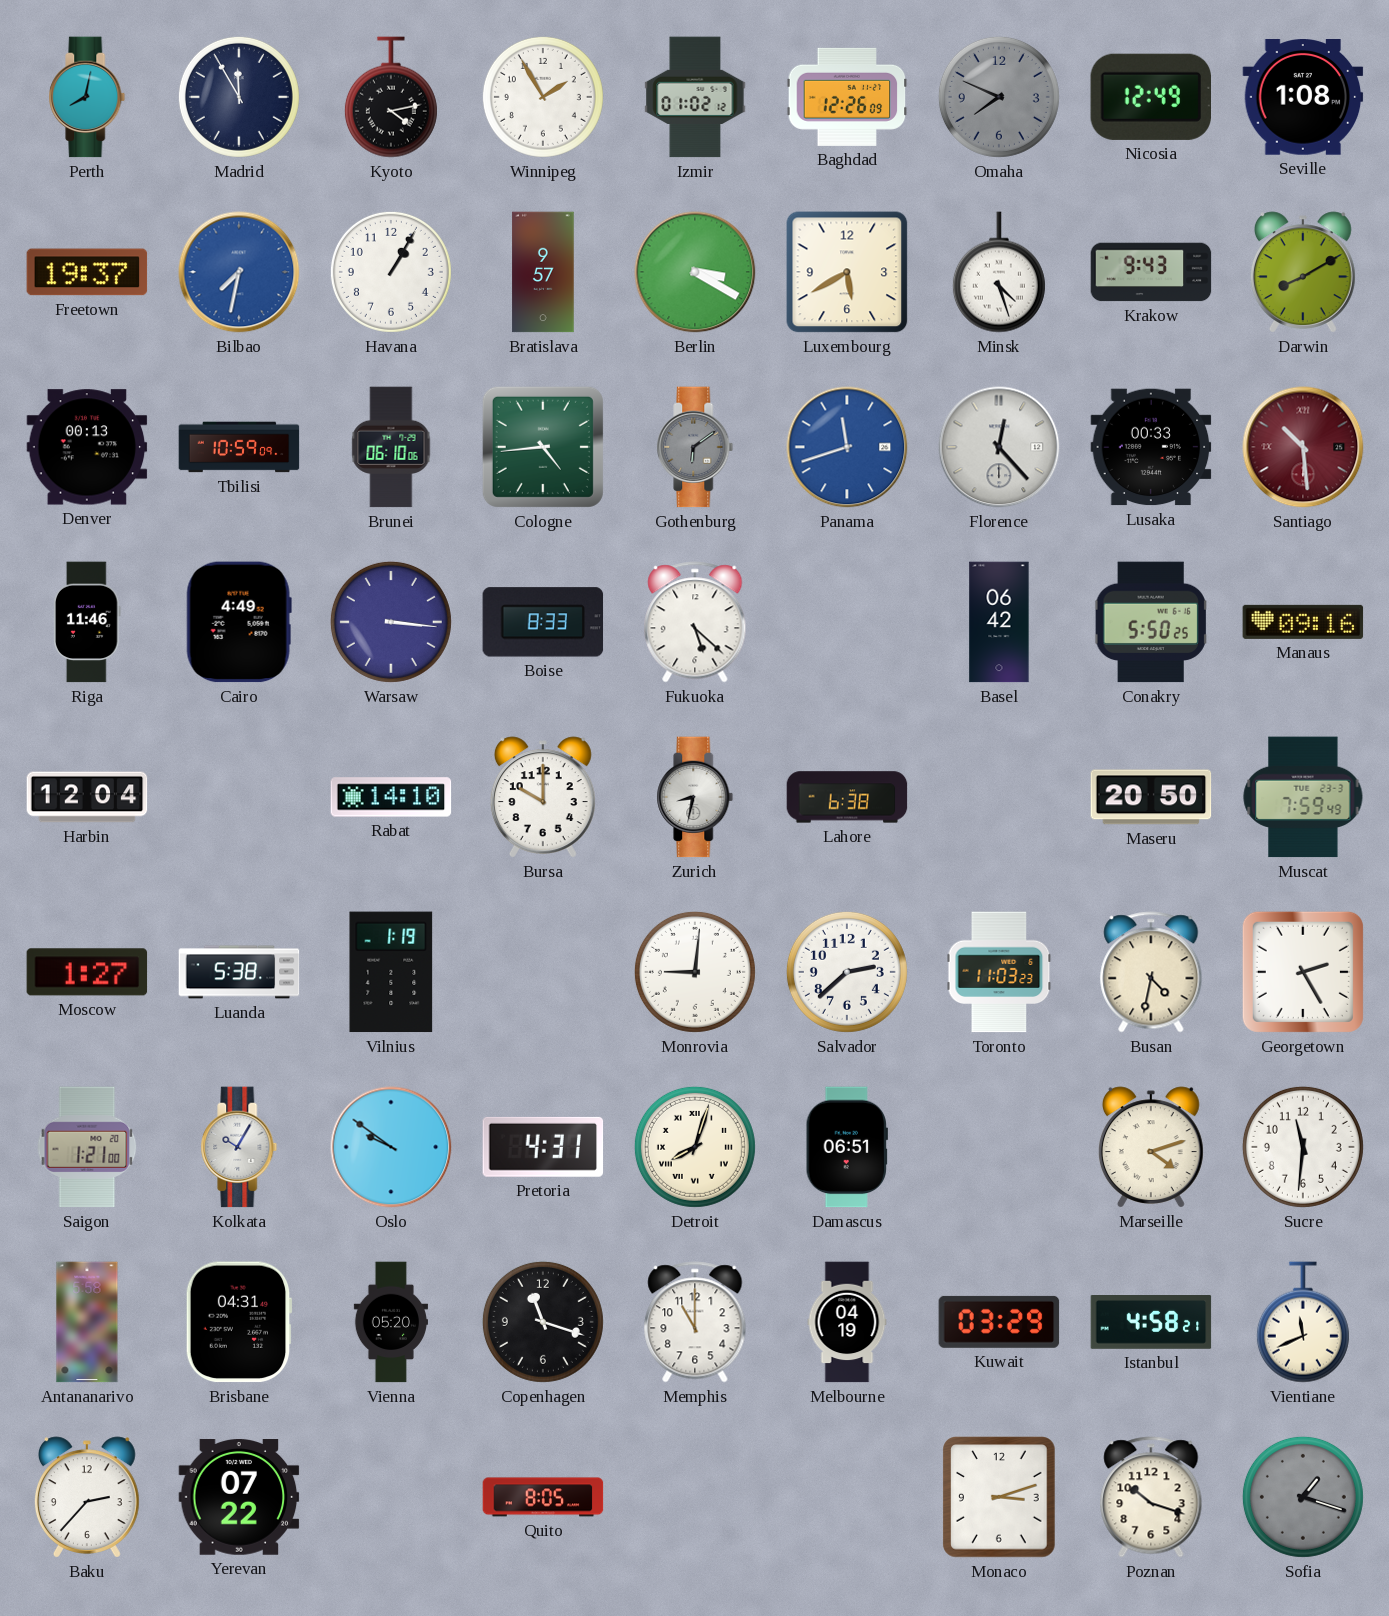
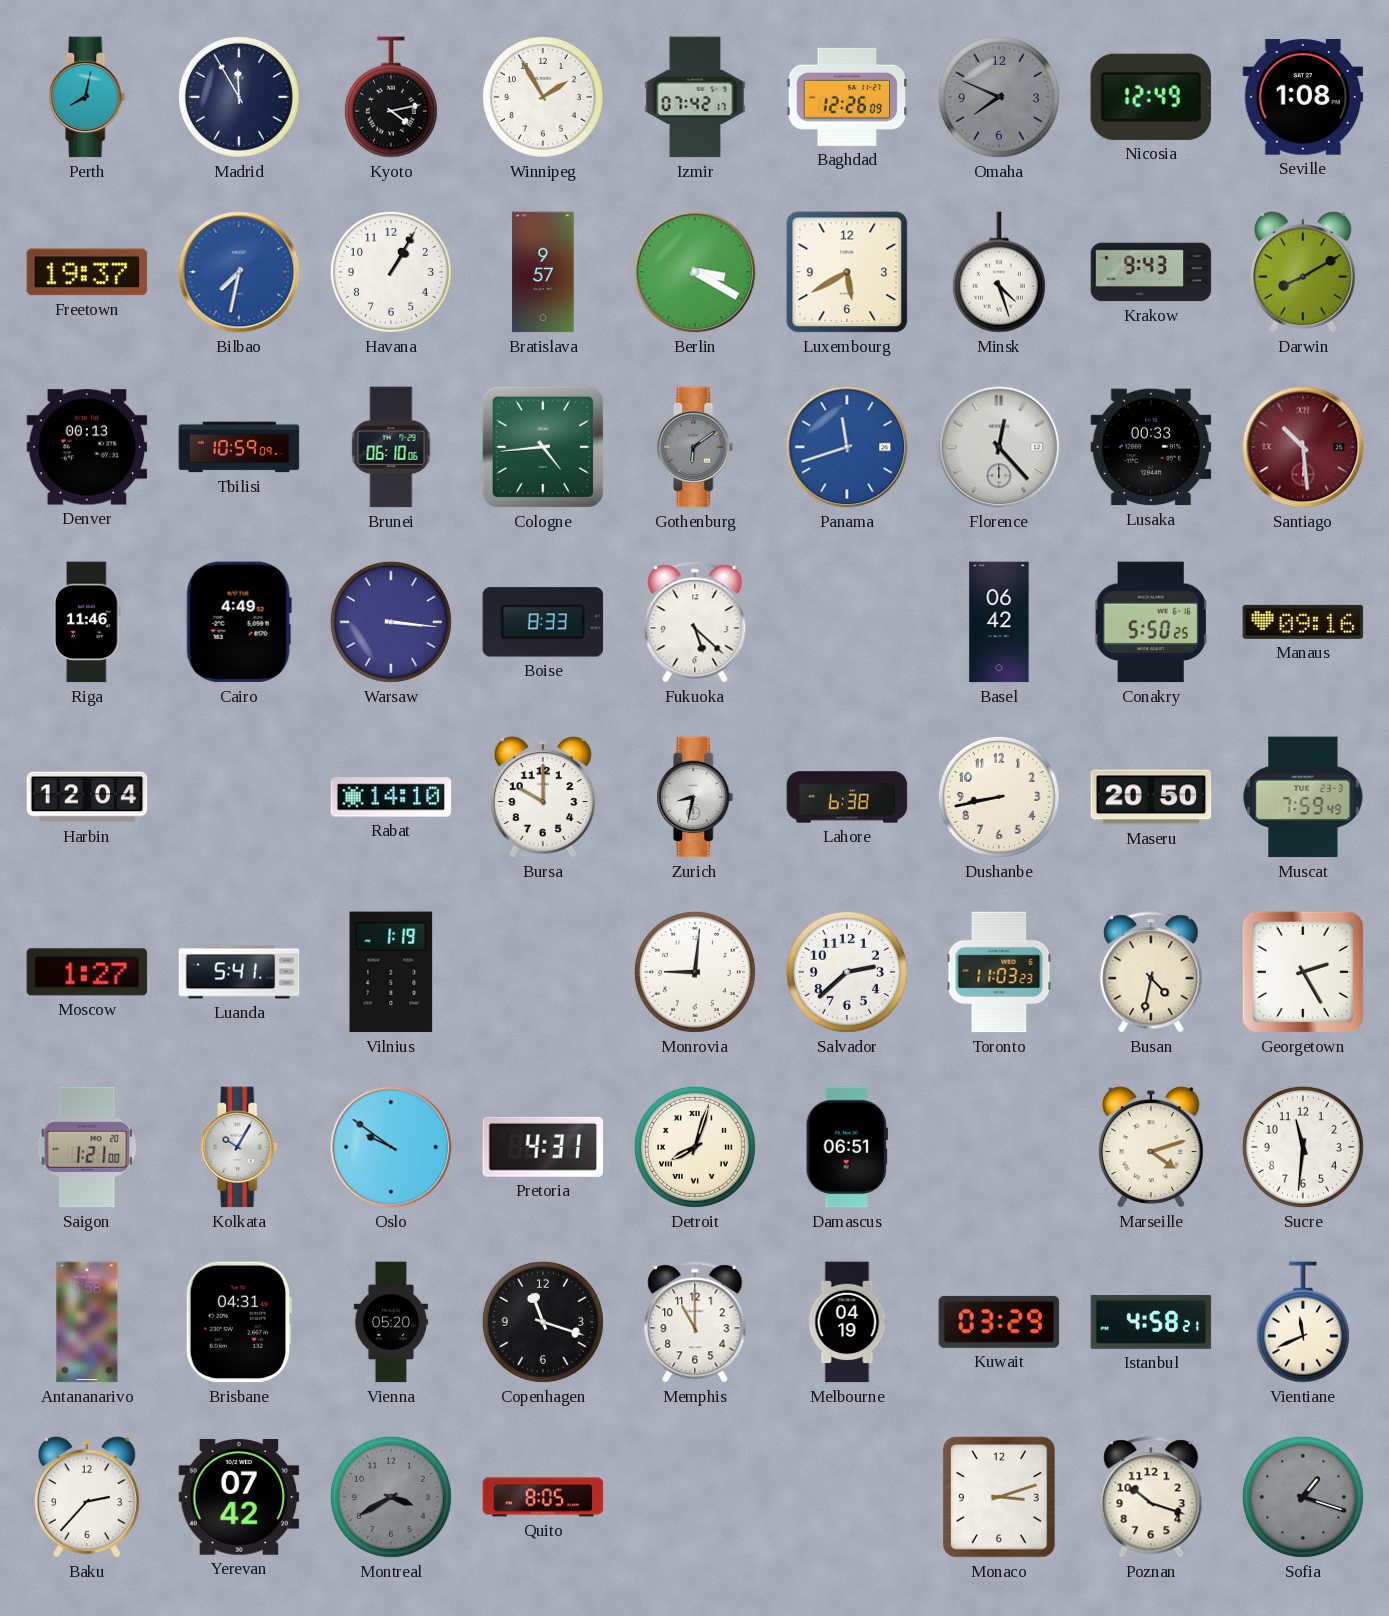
Izmir: 01:02 -> 07:42
Dushanbe: none -> 8:43
Luanda: 5:38 -> 5:41
Yerevan: 07:22 -> 07:42
Montreal: none -> 3:40
